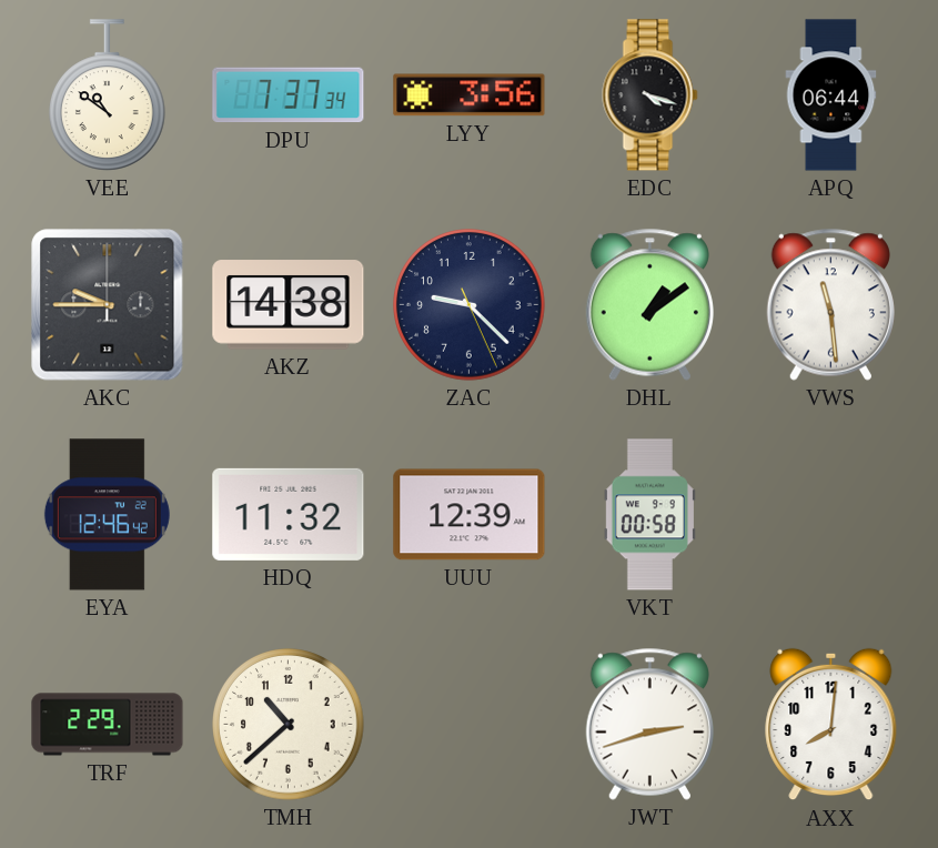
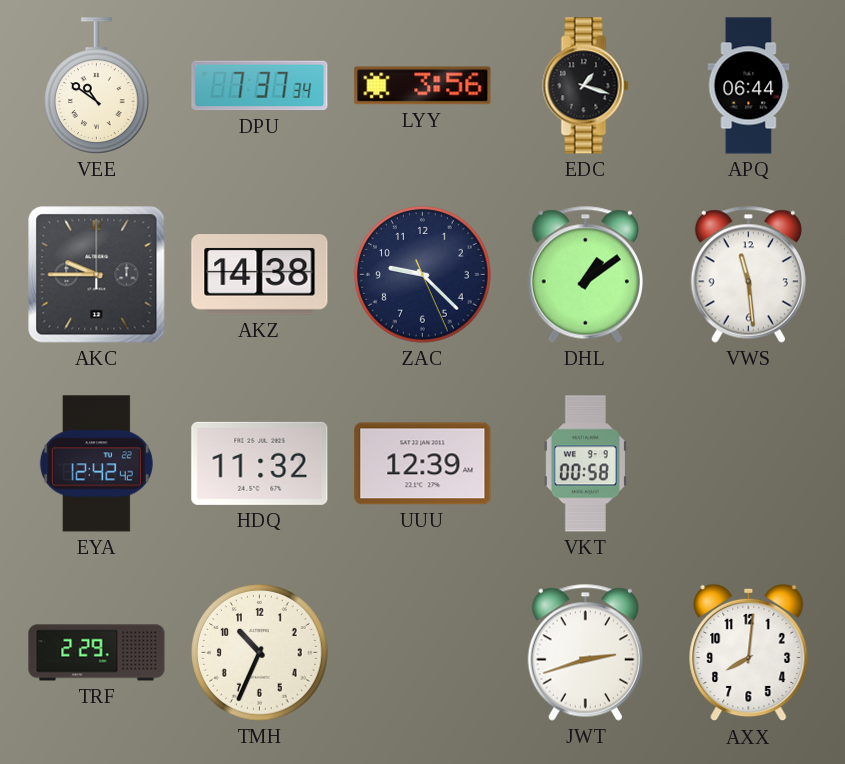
EDC: 4:18 -> 1:18
EYA: 12:46 -> 12:42
TMH: 10:38 -> 10:34
